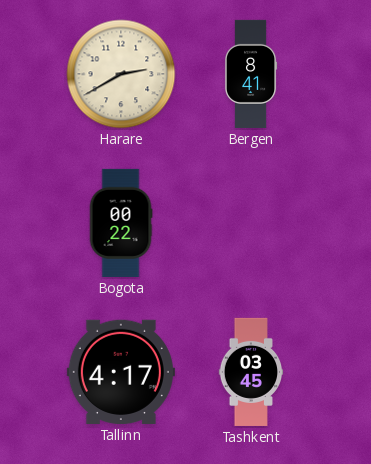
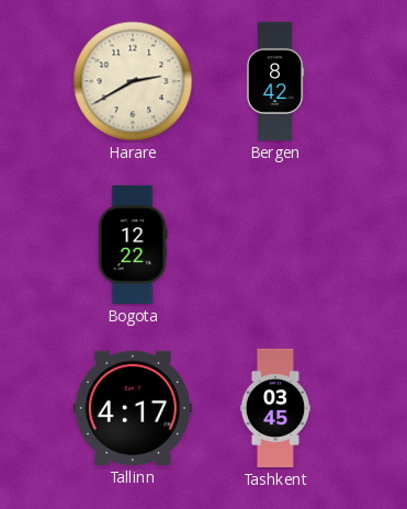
Bergen: 8:41 -> 8:42
Bogota: 00:22 -> 12:22
